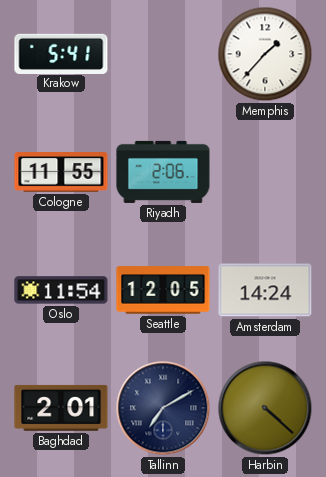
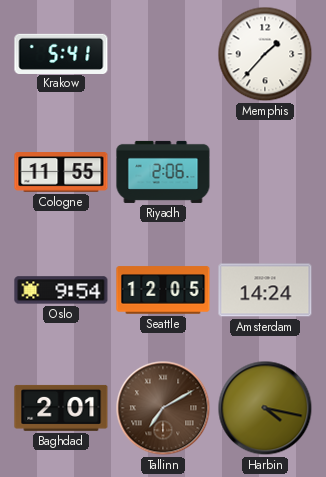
Oslo: 11:54 -> 9:54
Tallinn dial: navy -> brown
Harbin: 4:22 -> 4:17
